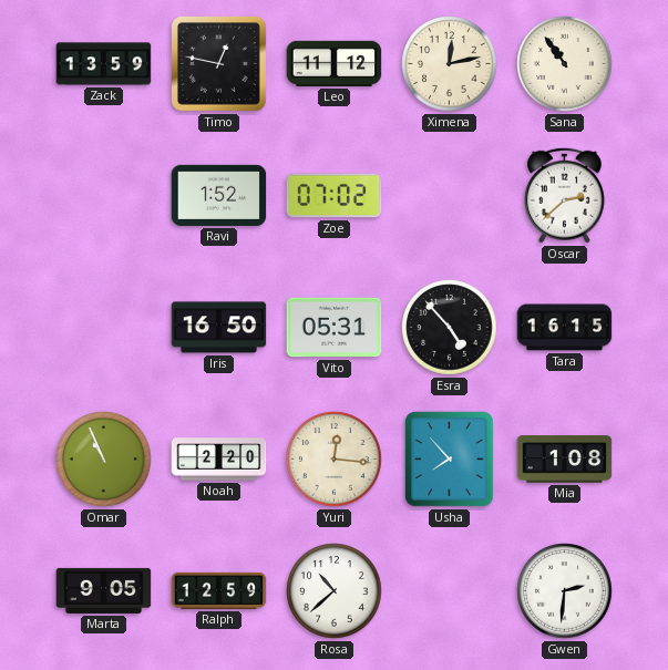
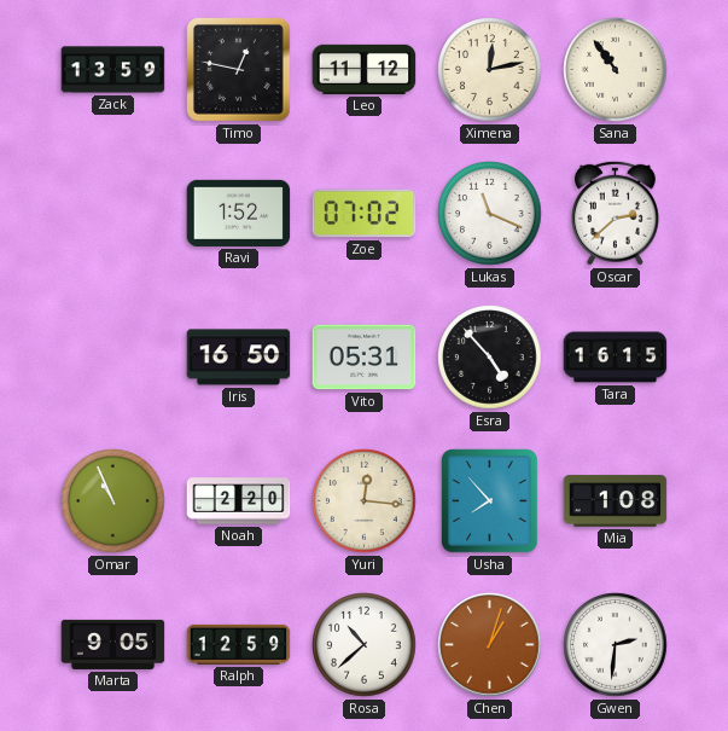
Lukas: none -> 11:19
Chen: none -> 1:03
